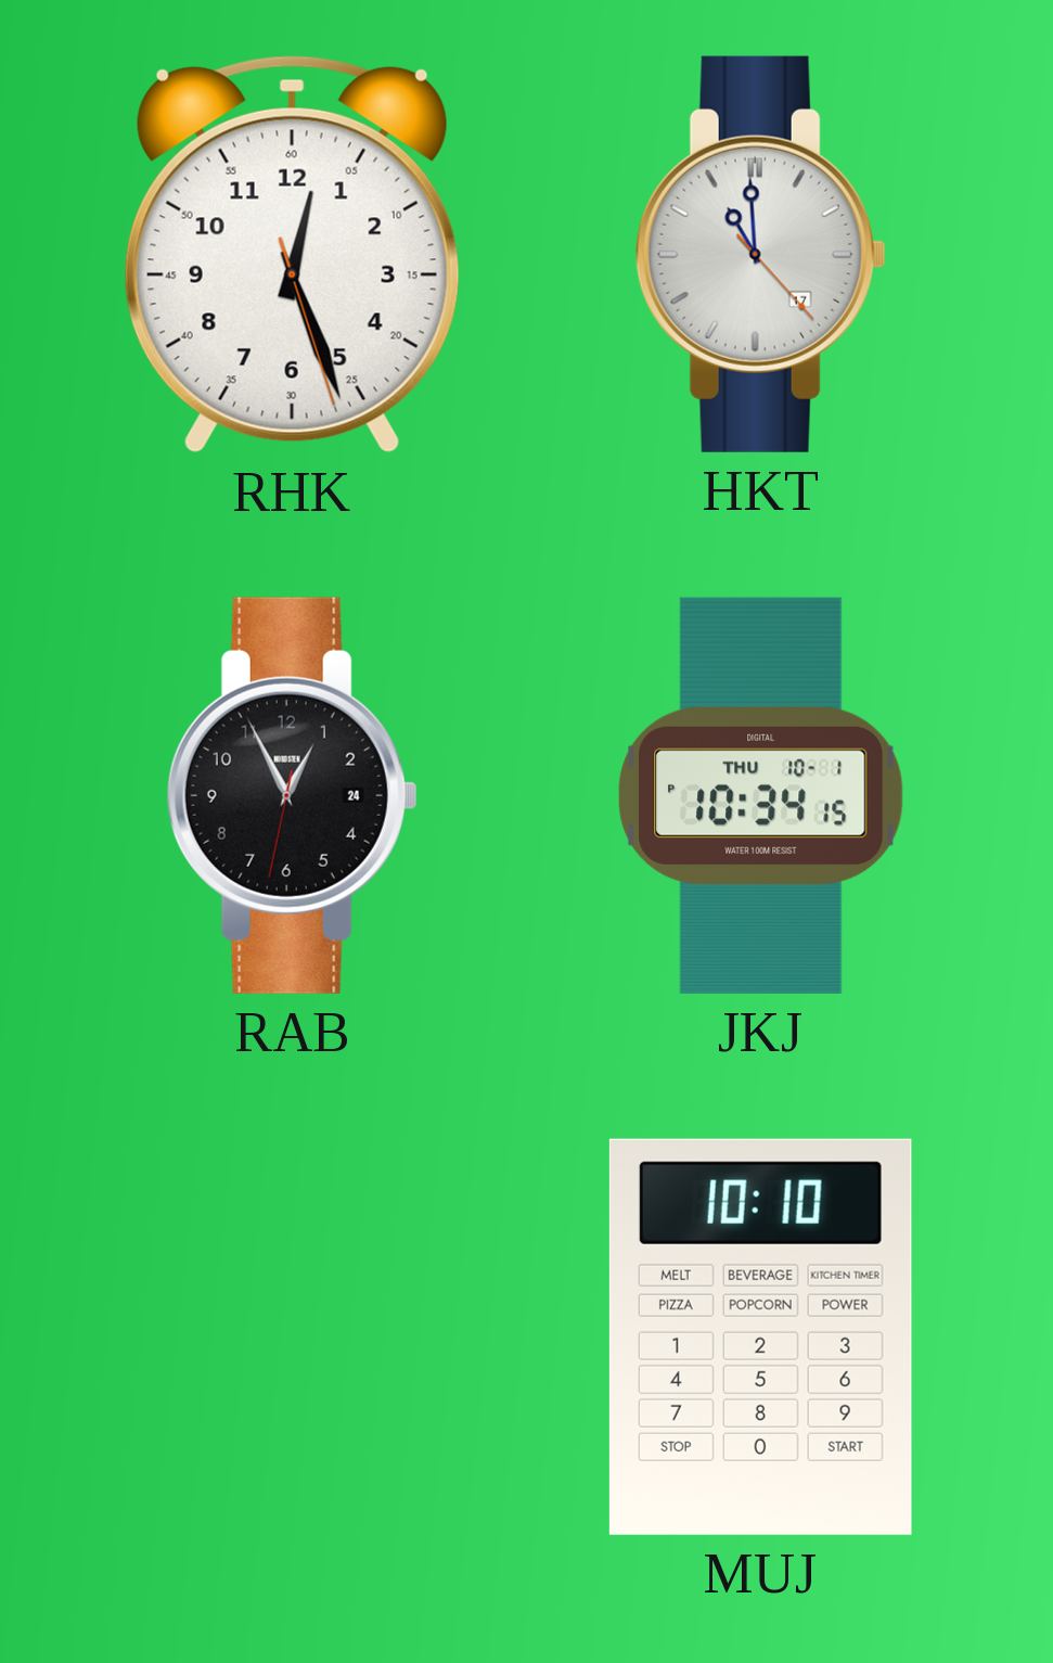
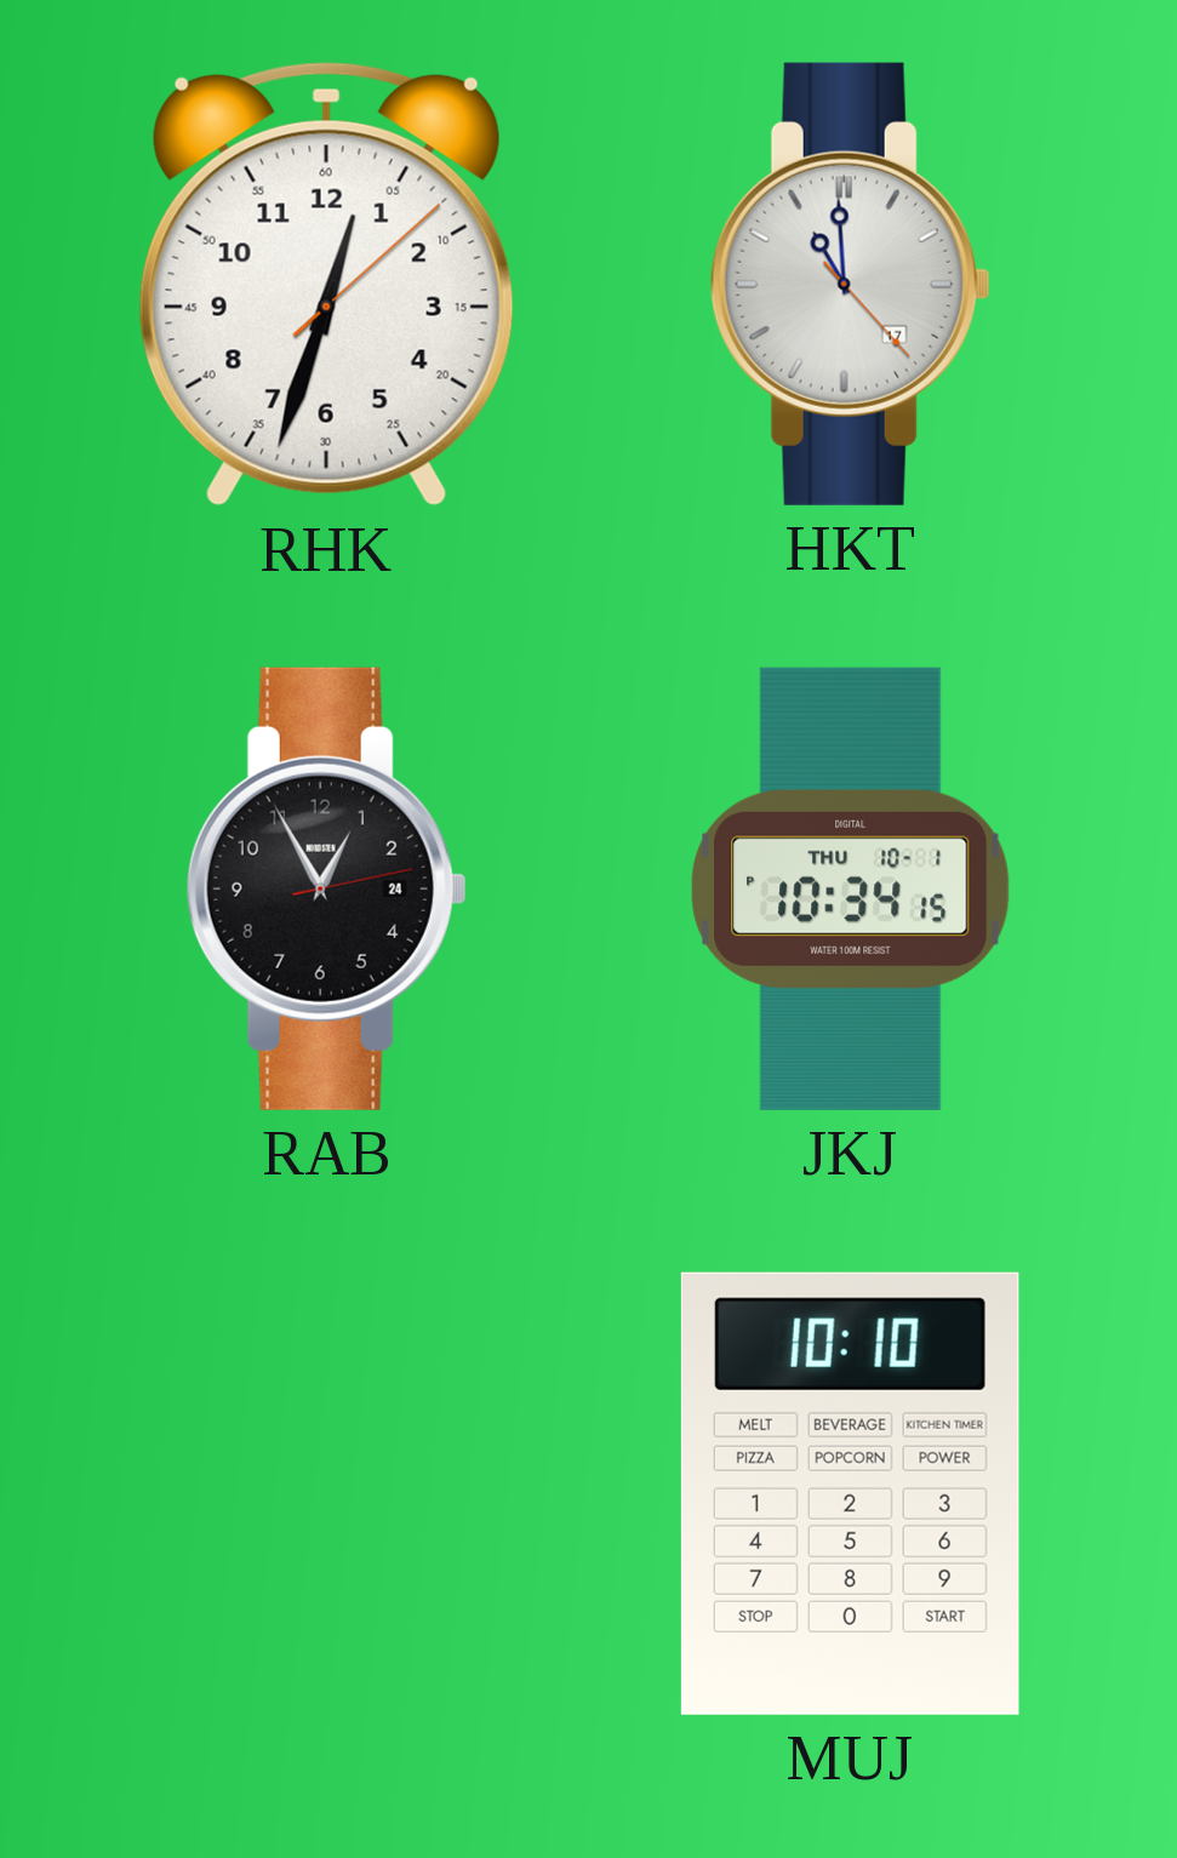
RHK: 12:26 -> 12:33
RAB: 12:55:32 -> 12:55:13
